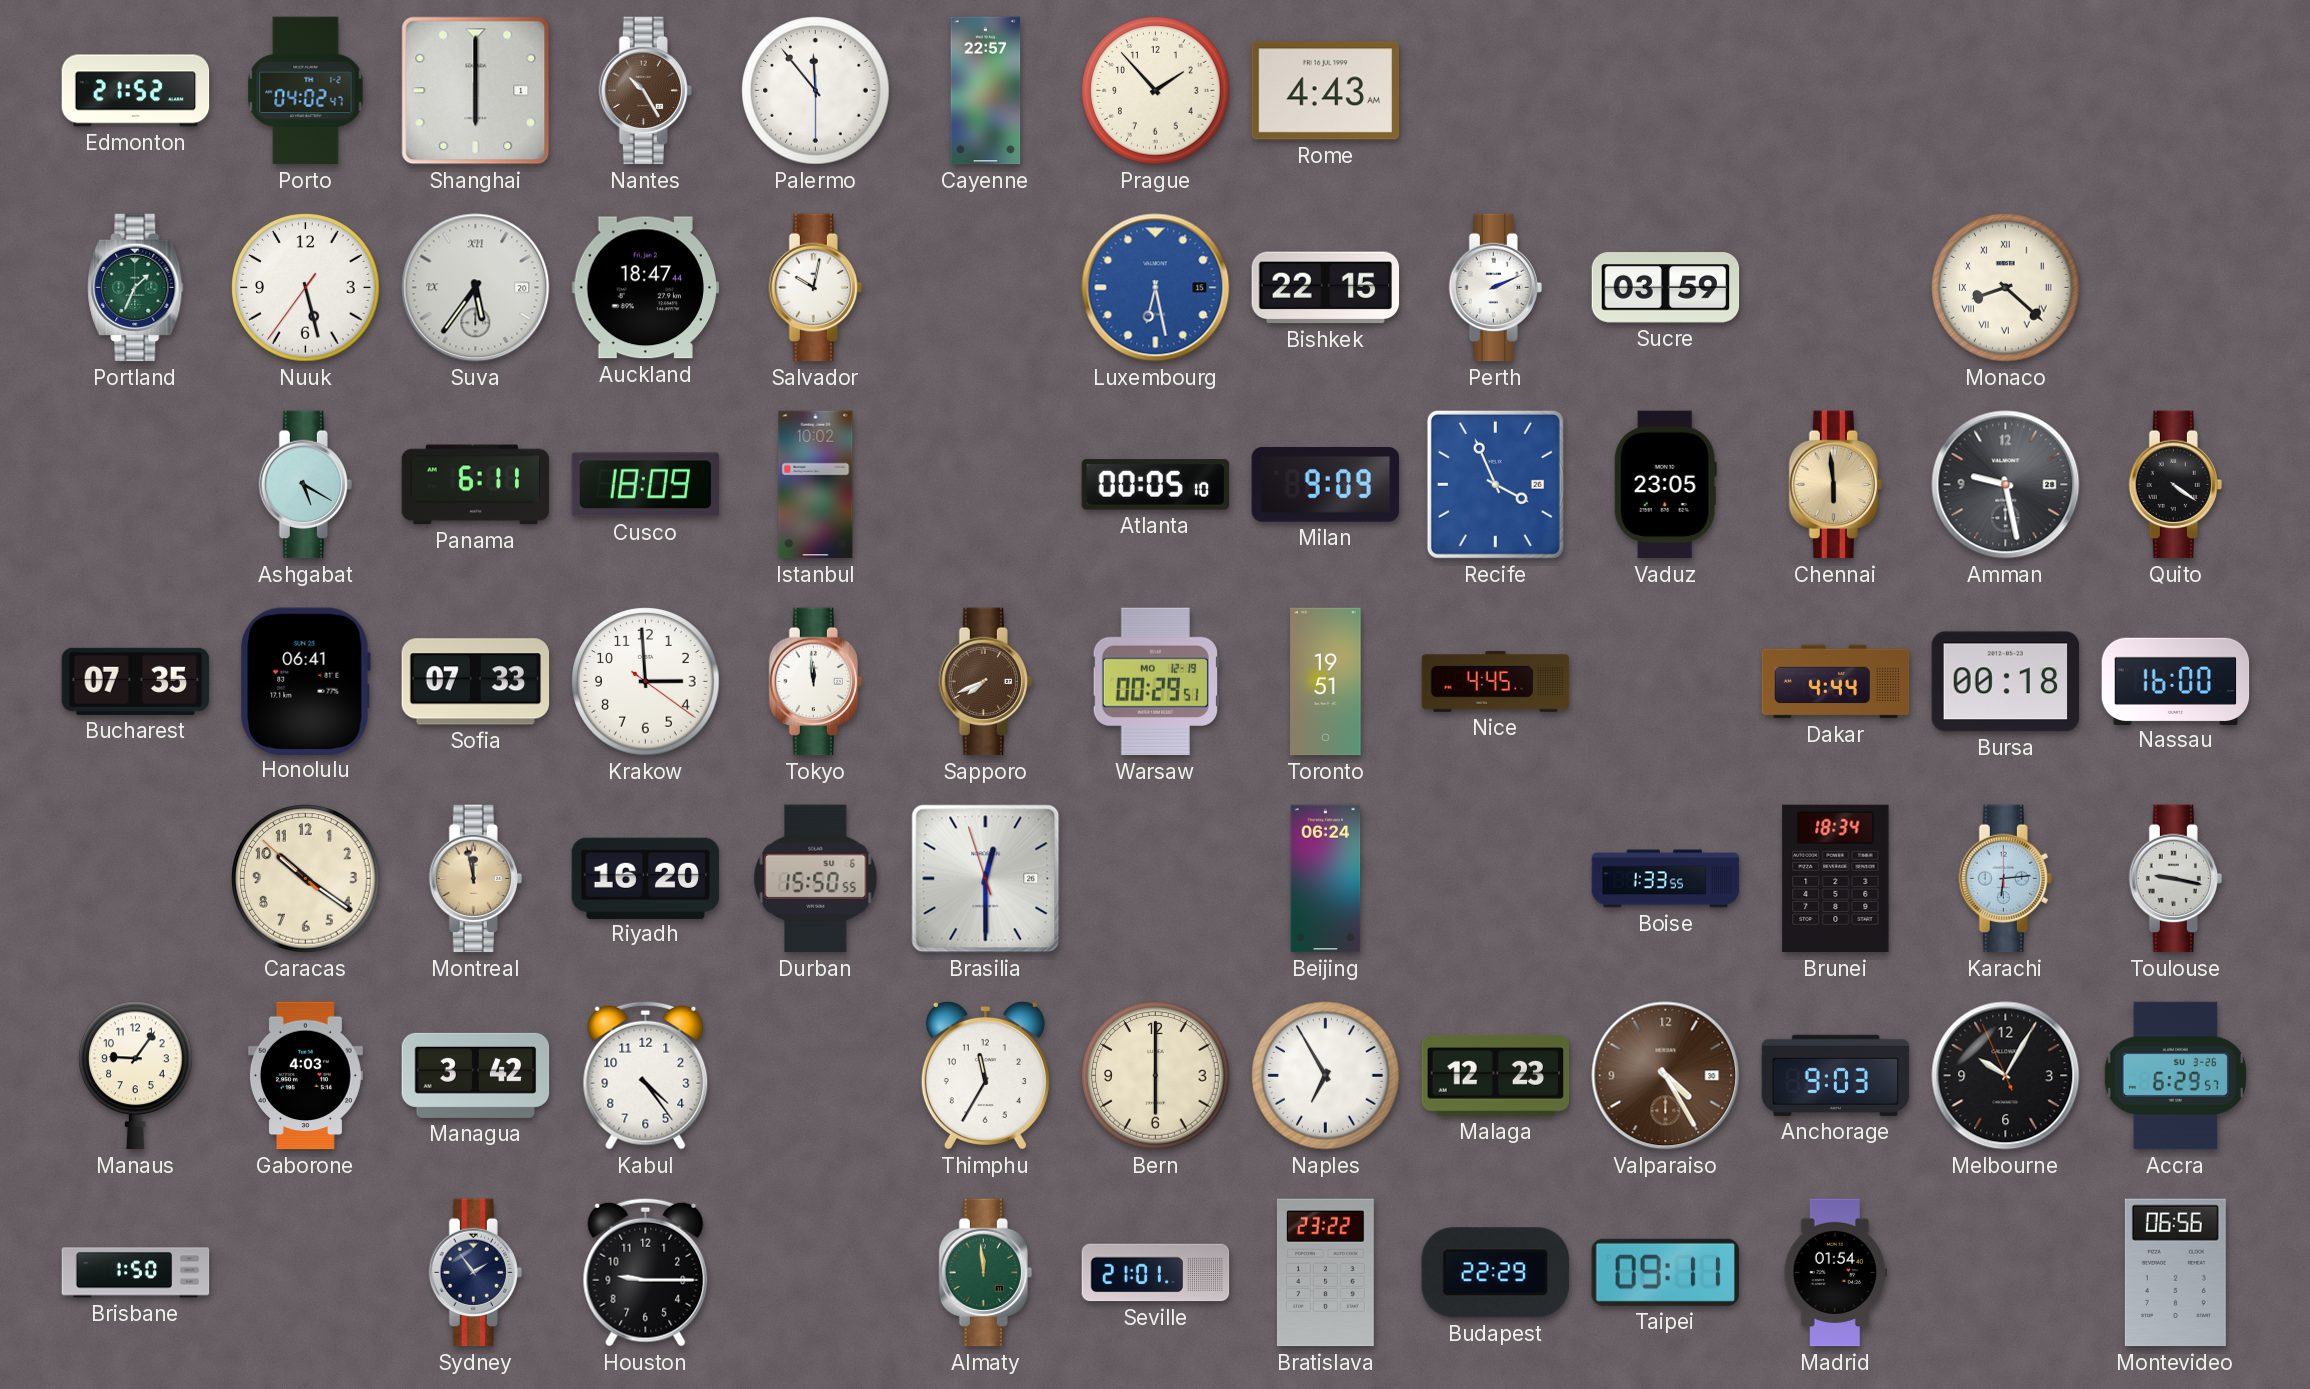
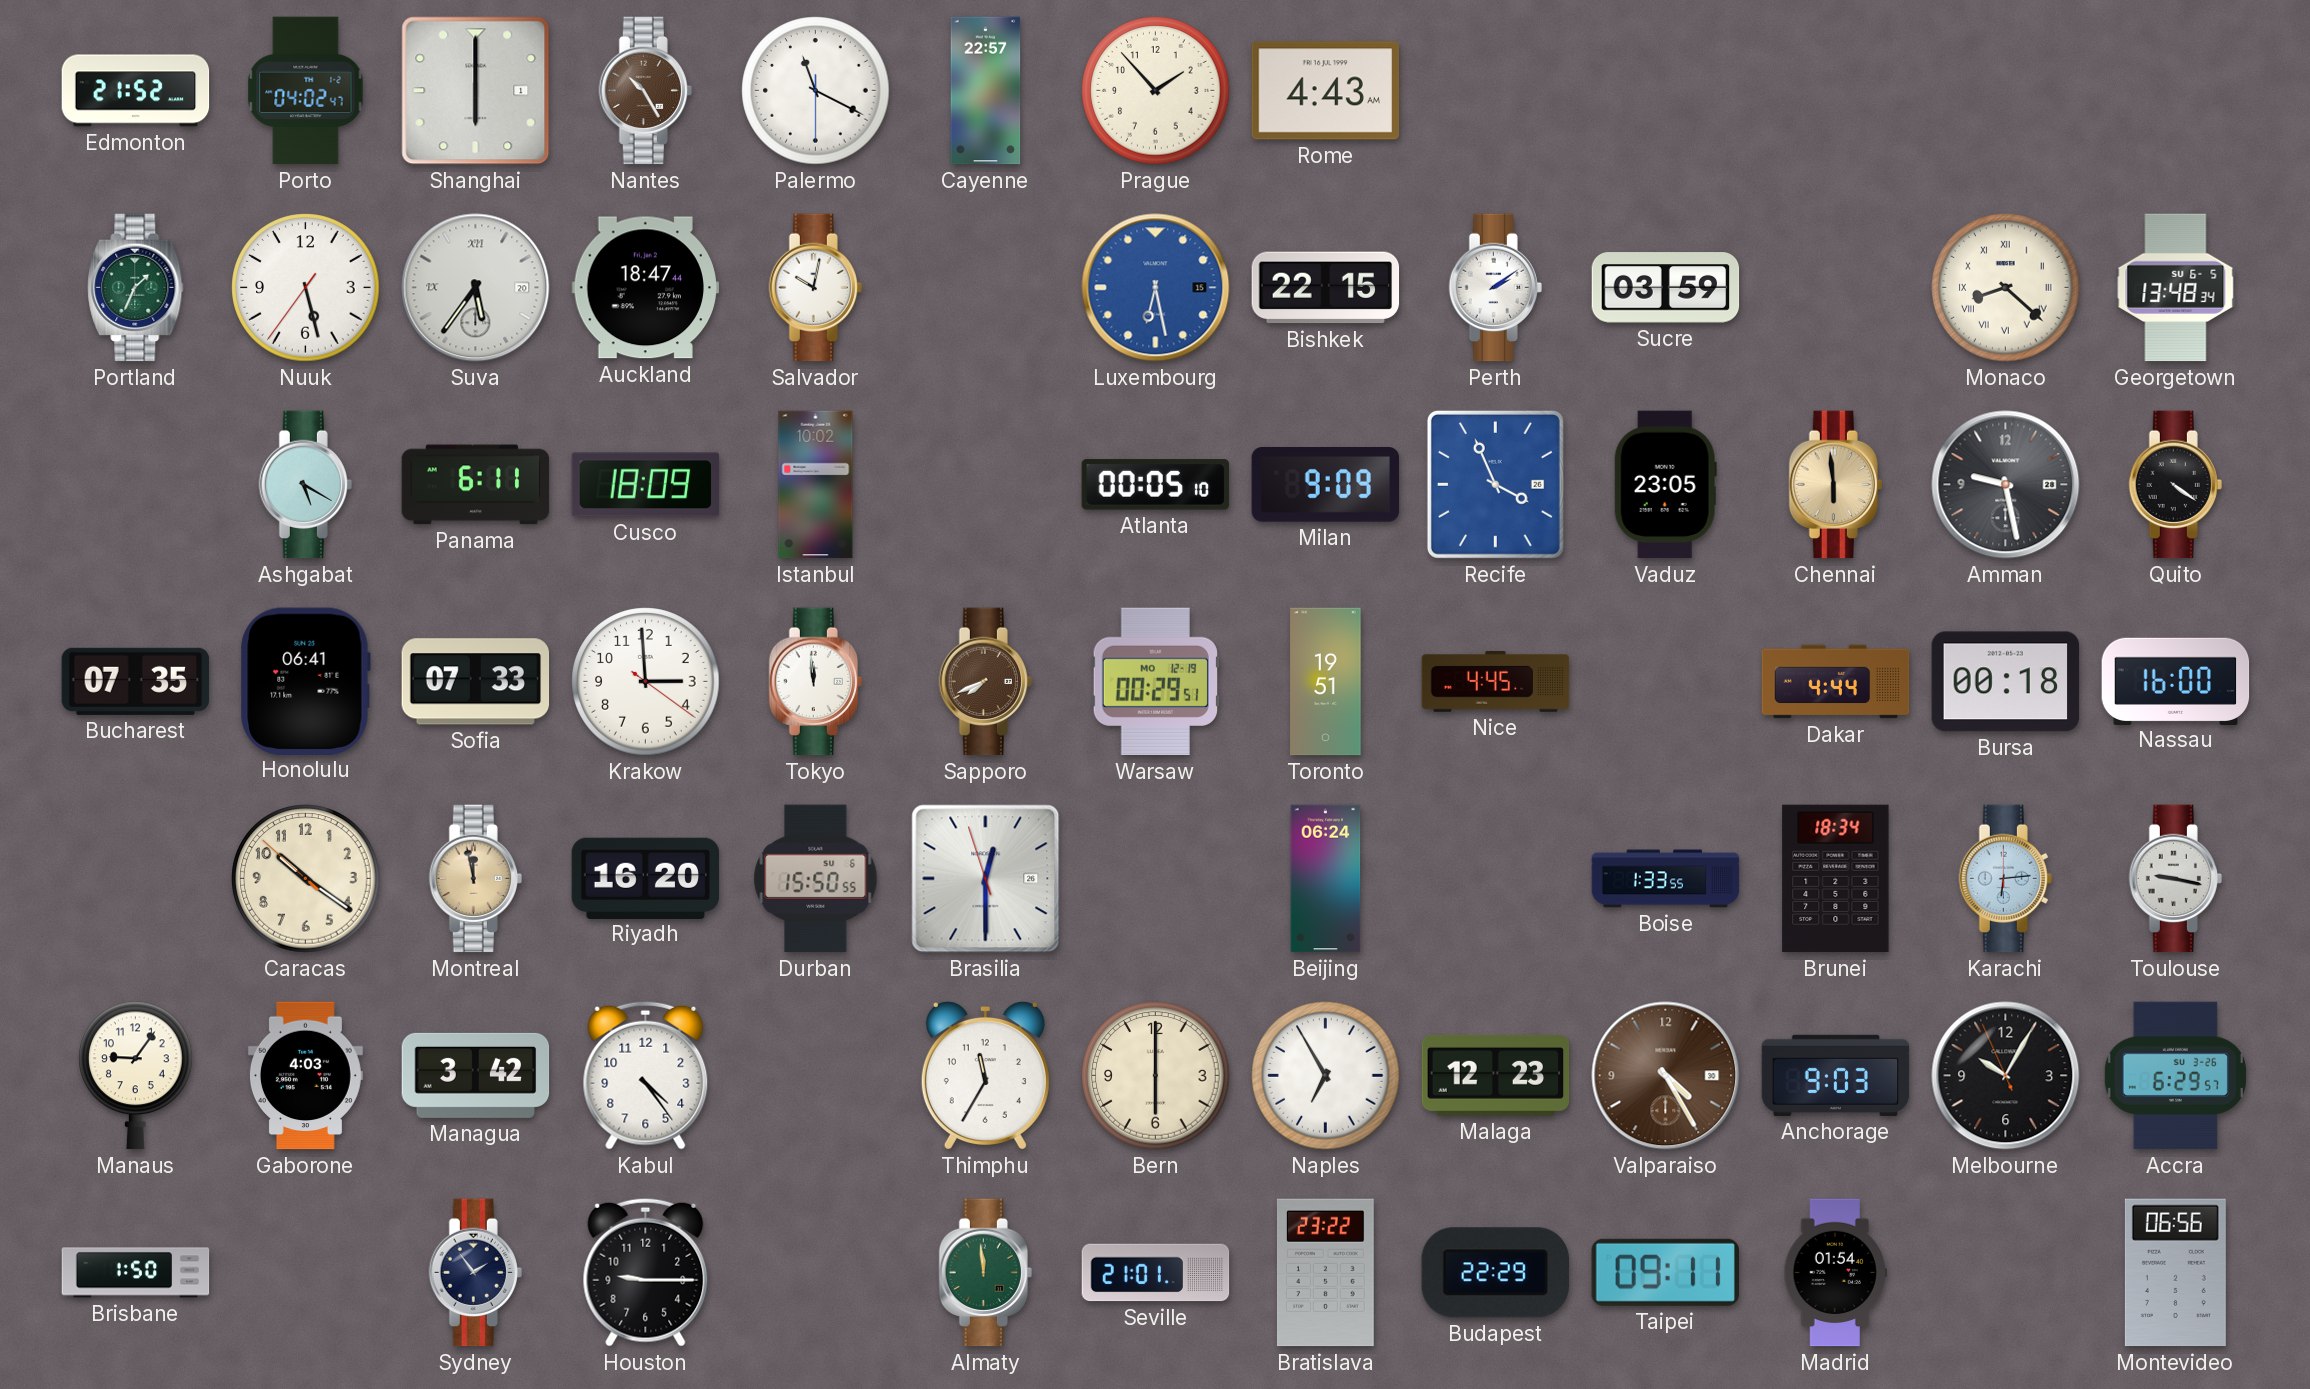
Palermo: 11:53 -> 11:19
Perth: 2:11 -> 2:09
Georgetown: none -> 13:48
